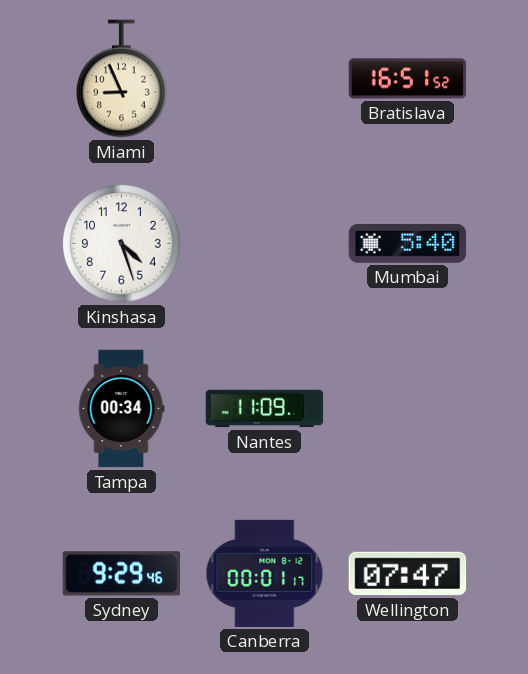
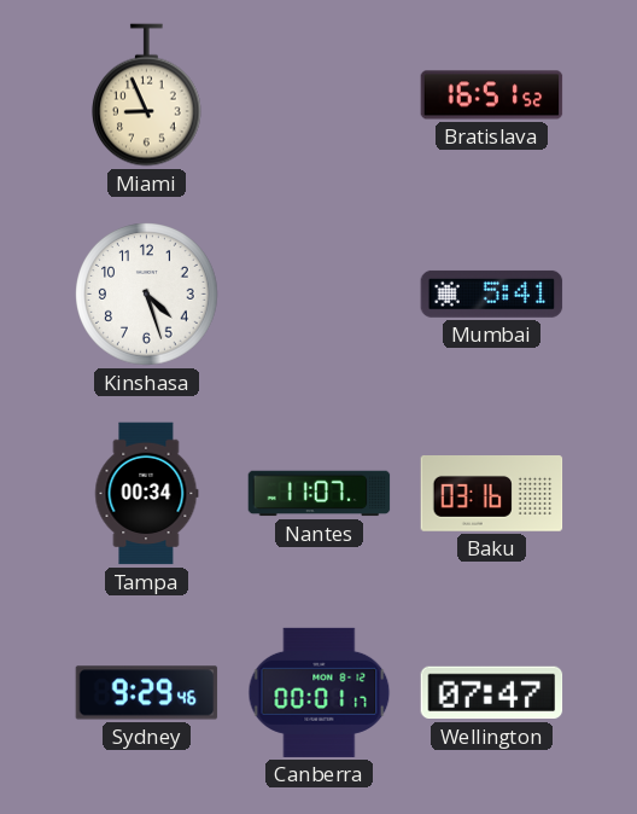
Mumbai: 5:40 -> 5:41
Nantes: 11:09 -> 11:07
Baku: none -> 03:16
